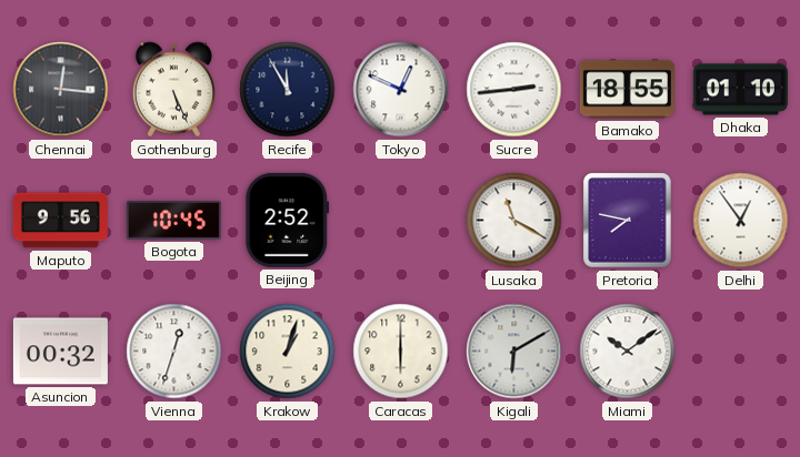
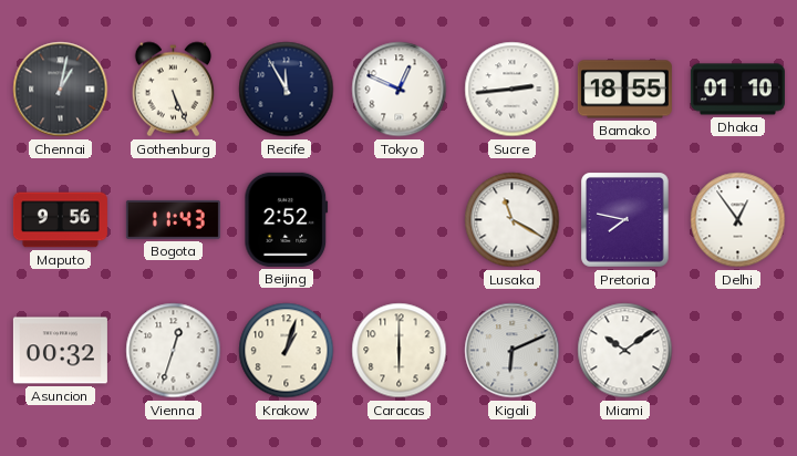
Chennai: 12:16 -> 1:02
Bogota: 10:45 -> 11:43
Kigali: 6:10 -> 6:11
